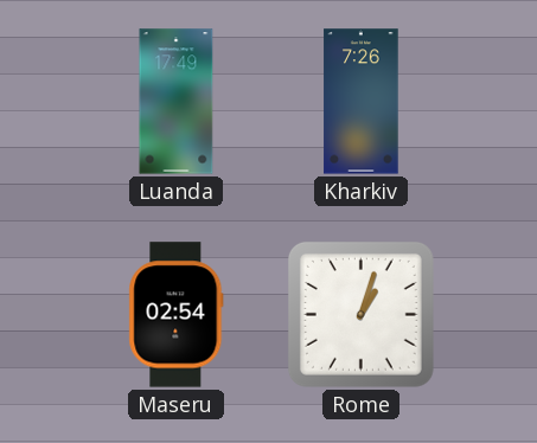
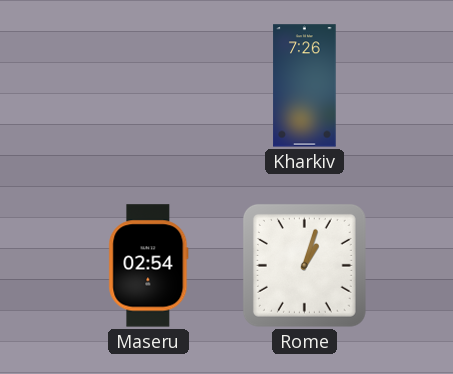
Luanda: 17:49 -> none
